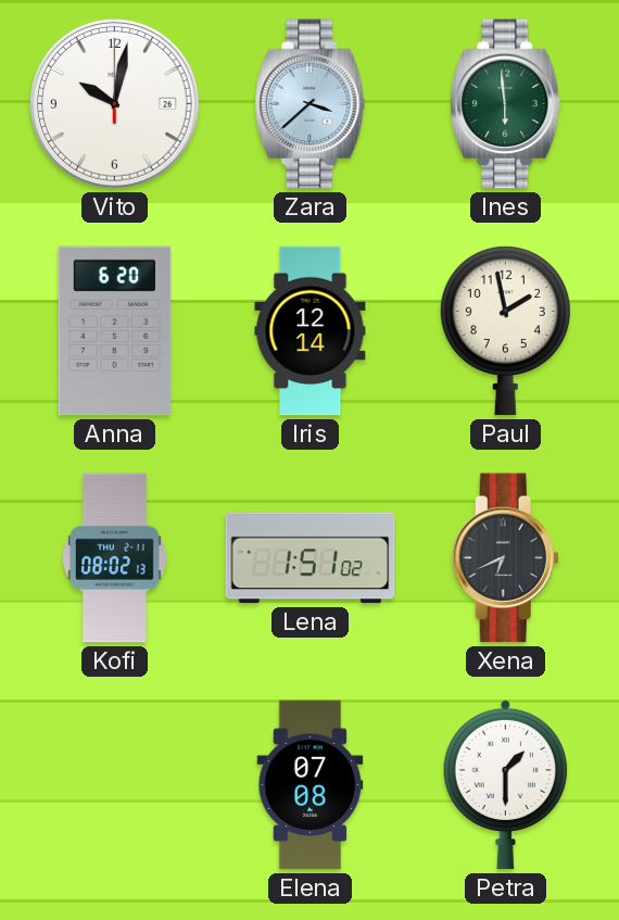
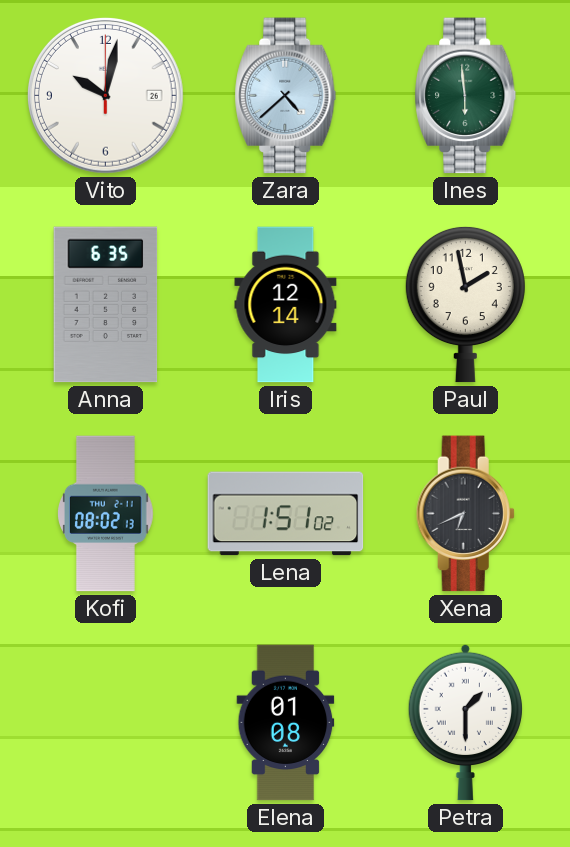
Zara: 3:38 -> 4:38
Anna: 6:20 -> 6:35
Elena: 07:08 -> 01:08
